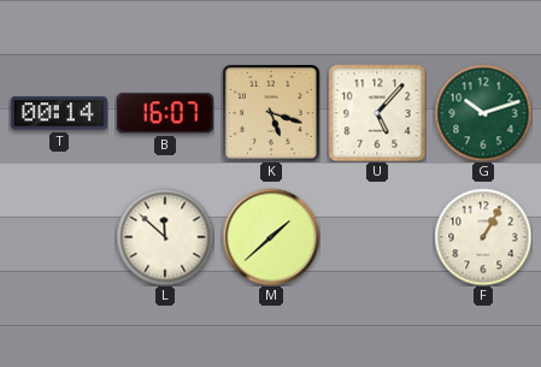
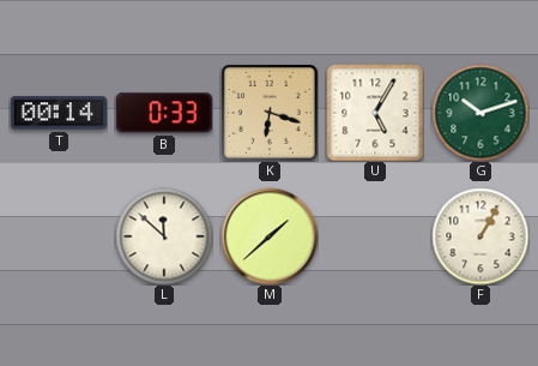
B: 16:07 -> 0:33
K: 5:18 -> 6:18
U: 5:07 -> 5:05
